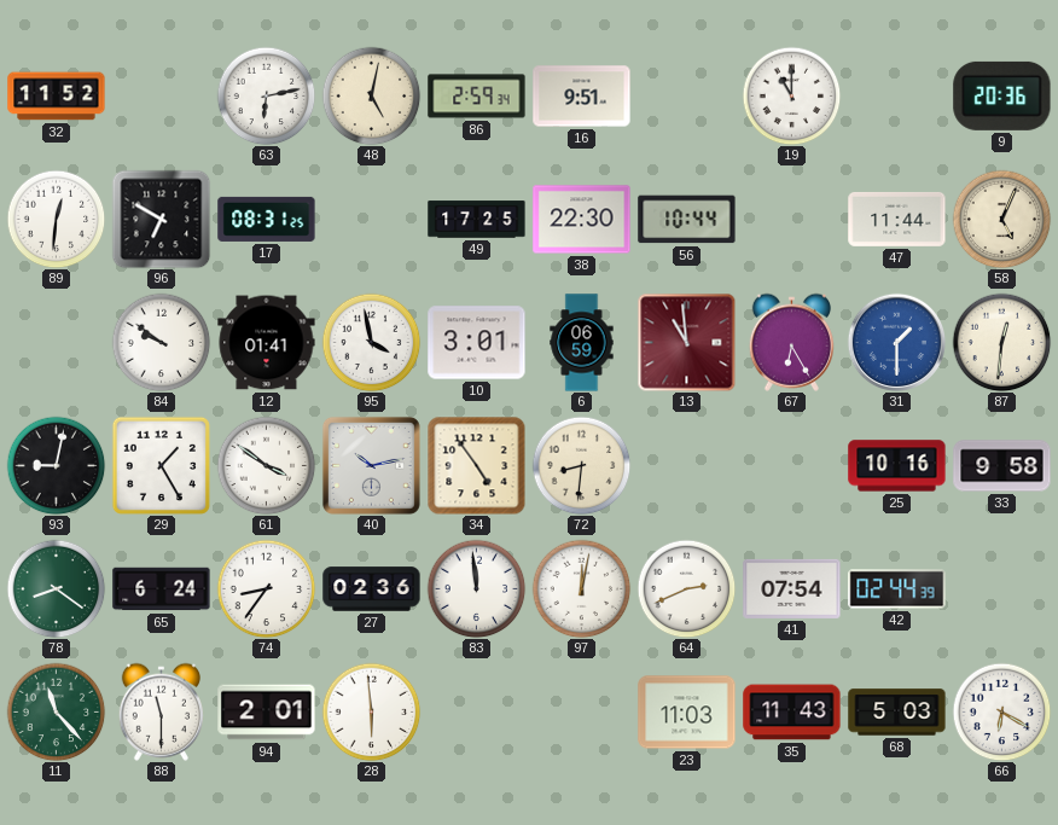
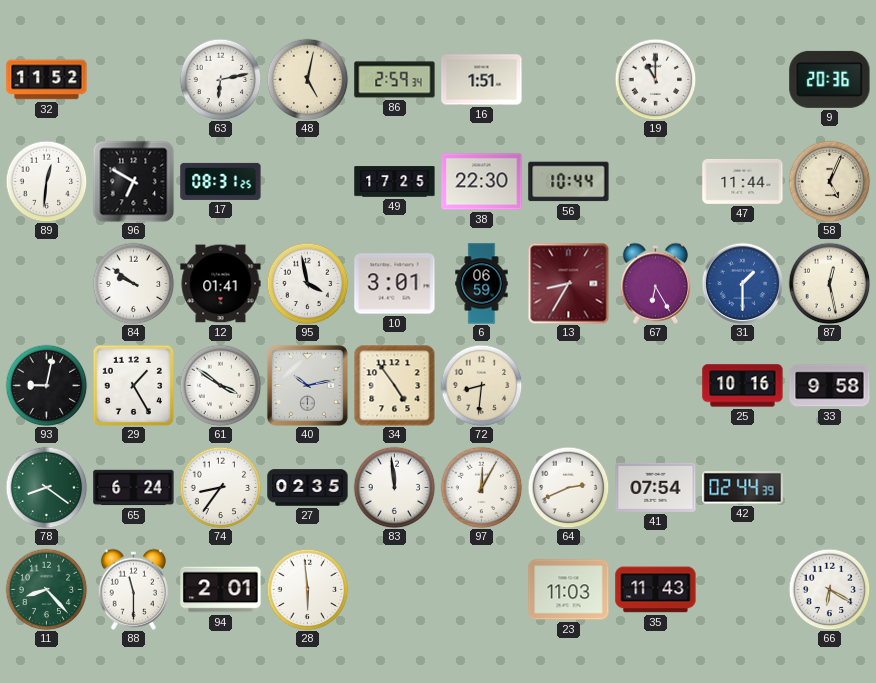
16: 9:51 -> 1:51
13: 10:59 -> 8:35
87: 12:31 -> 12:28
27: 02:36 -> 02:35
97: 12:02 -> 12:05
11: 11:23 -> 8:23
68: 5:03 -> none
